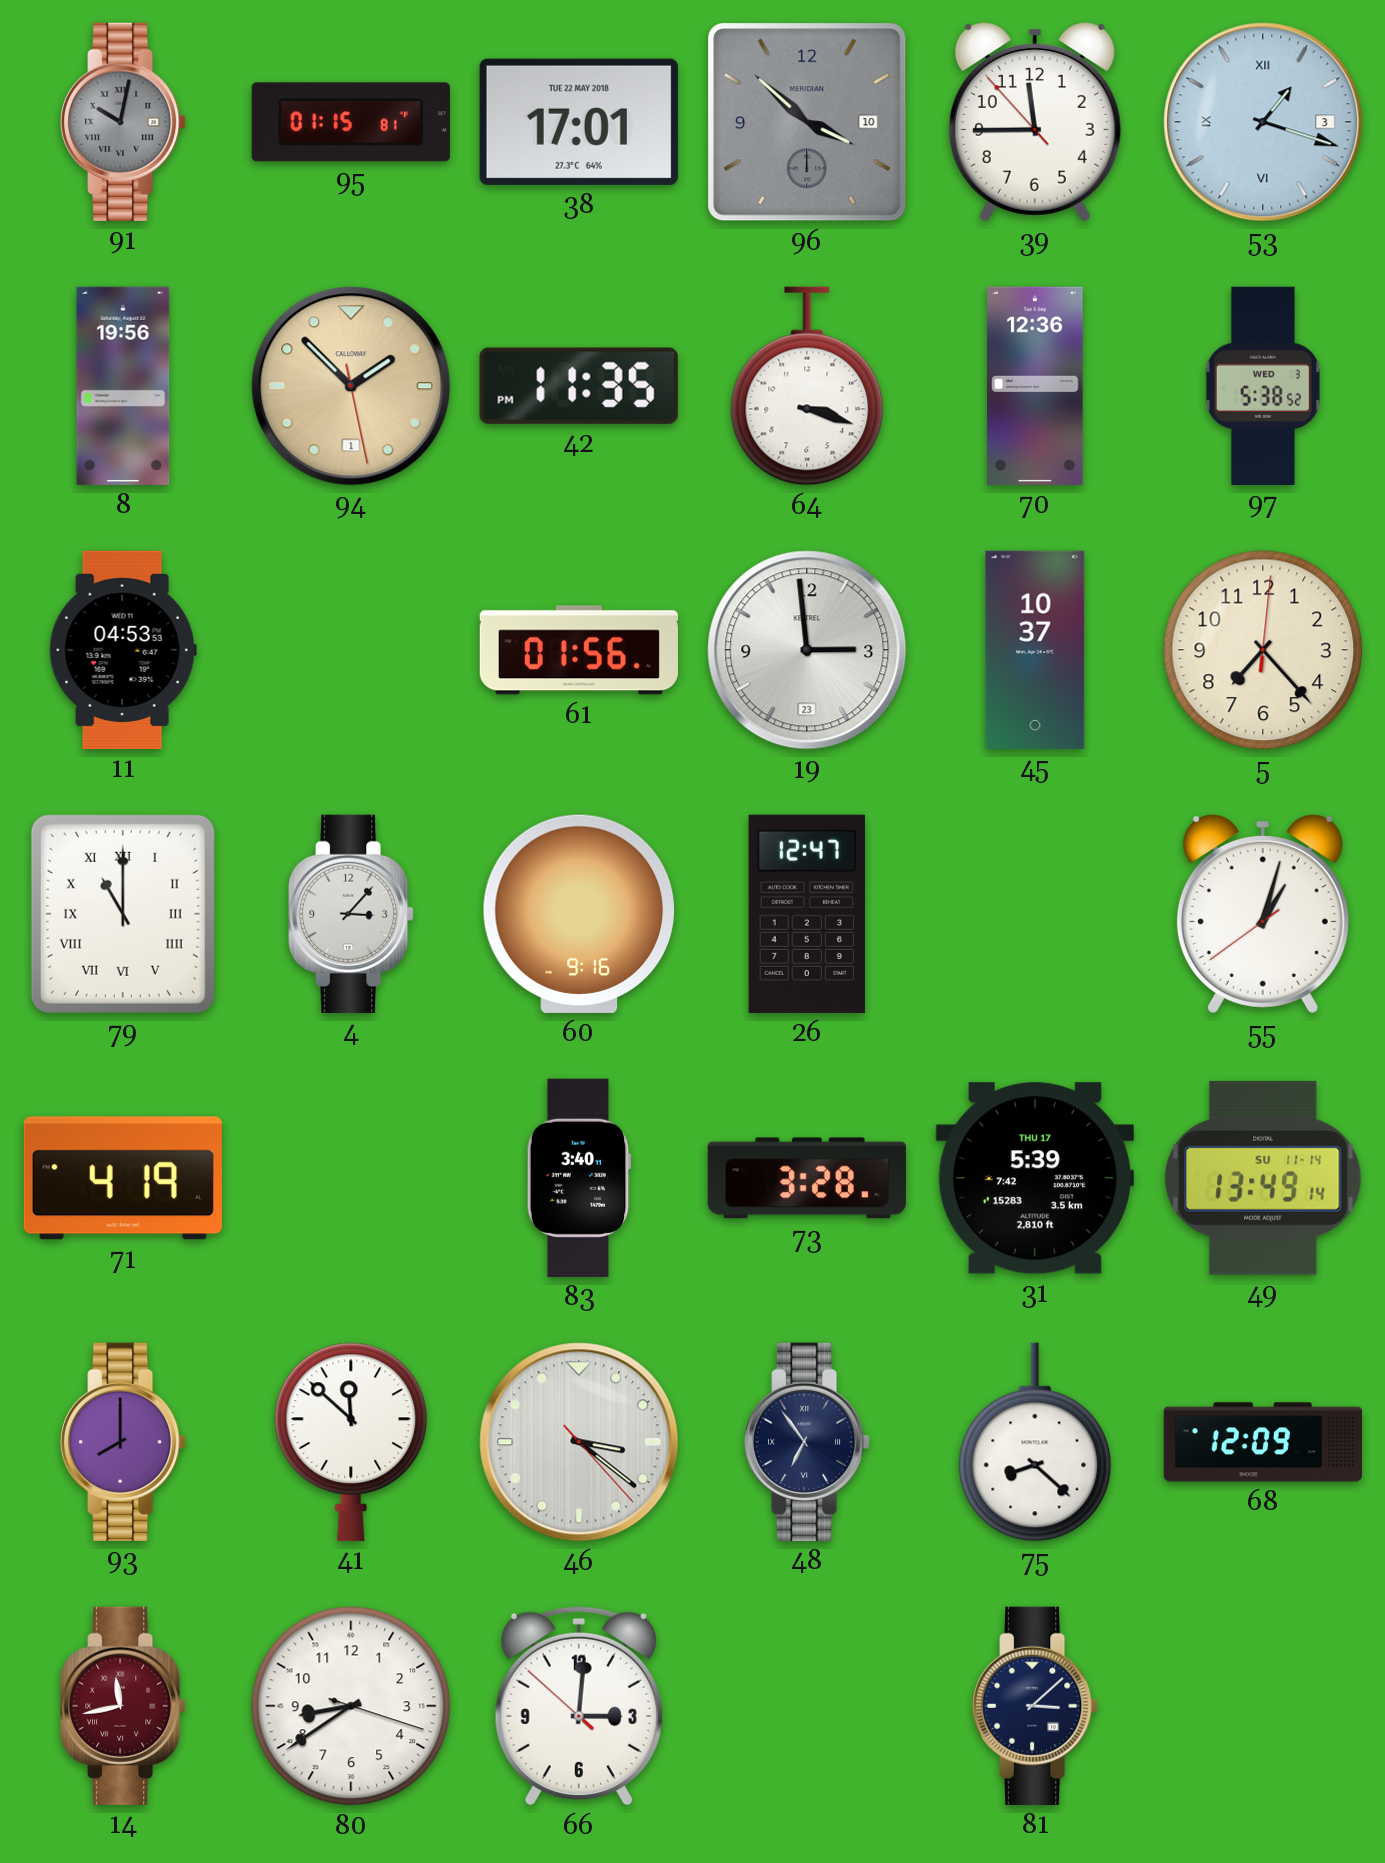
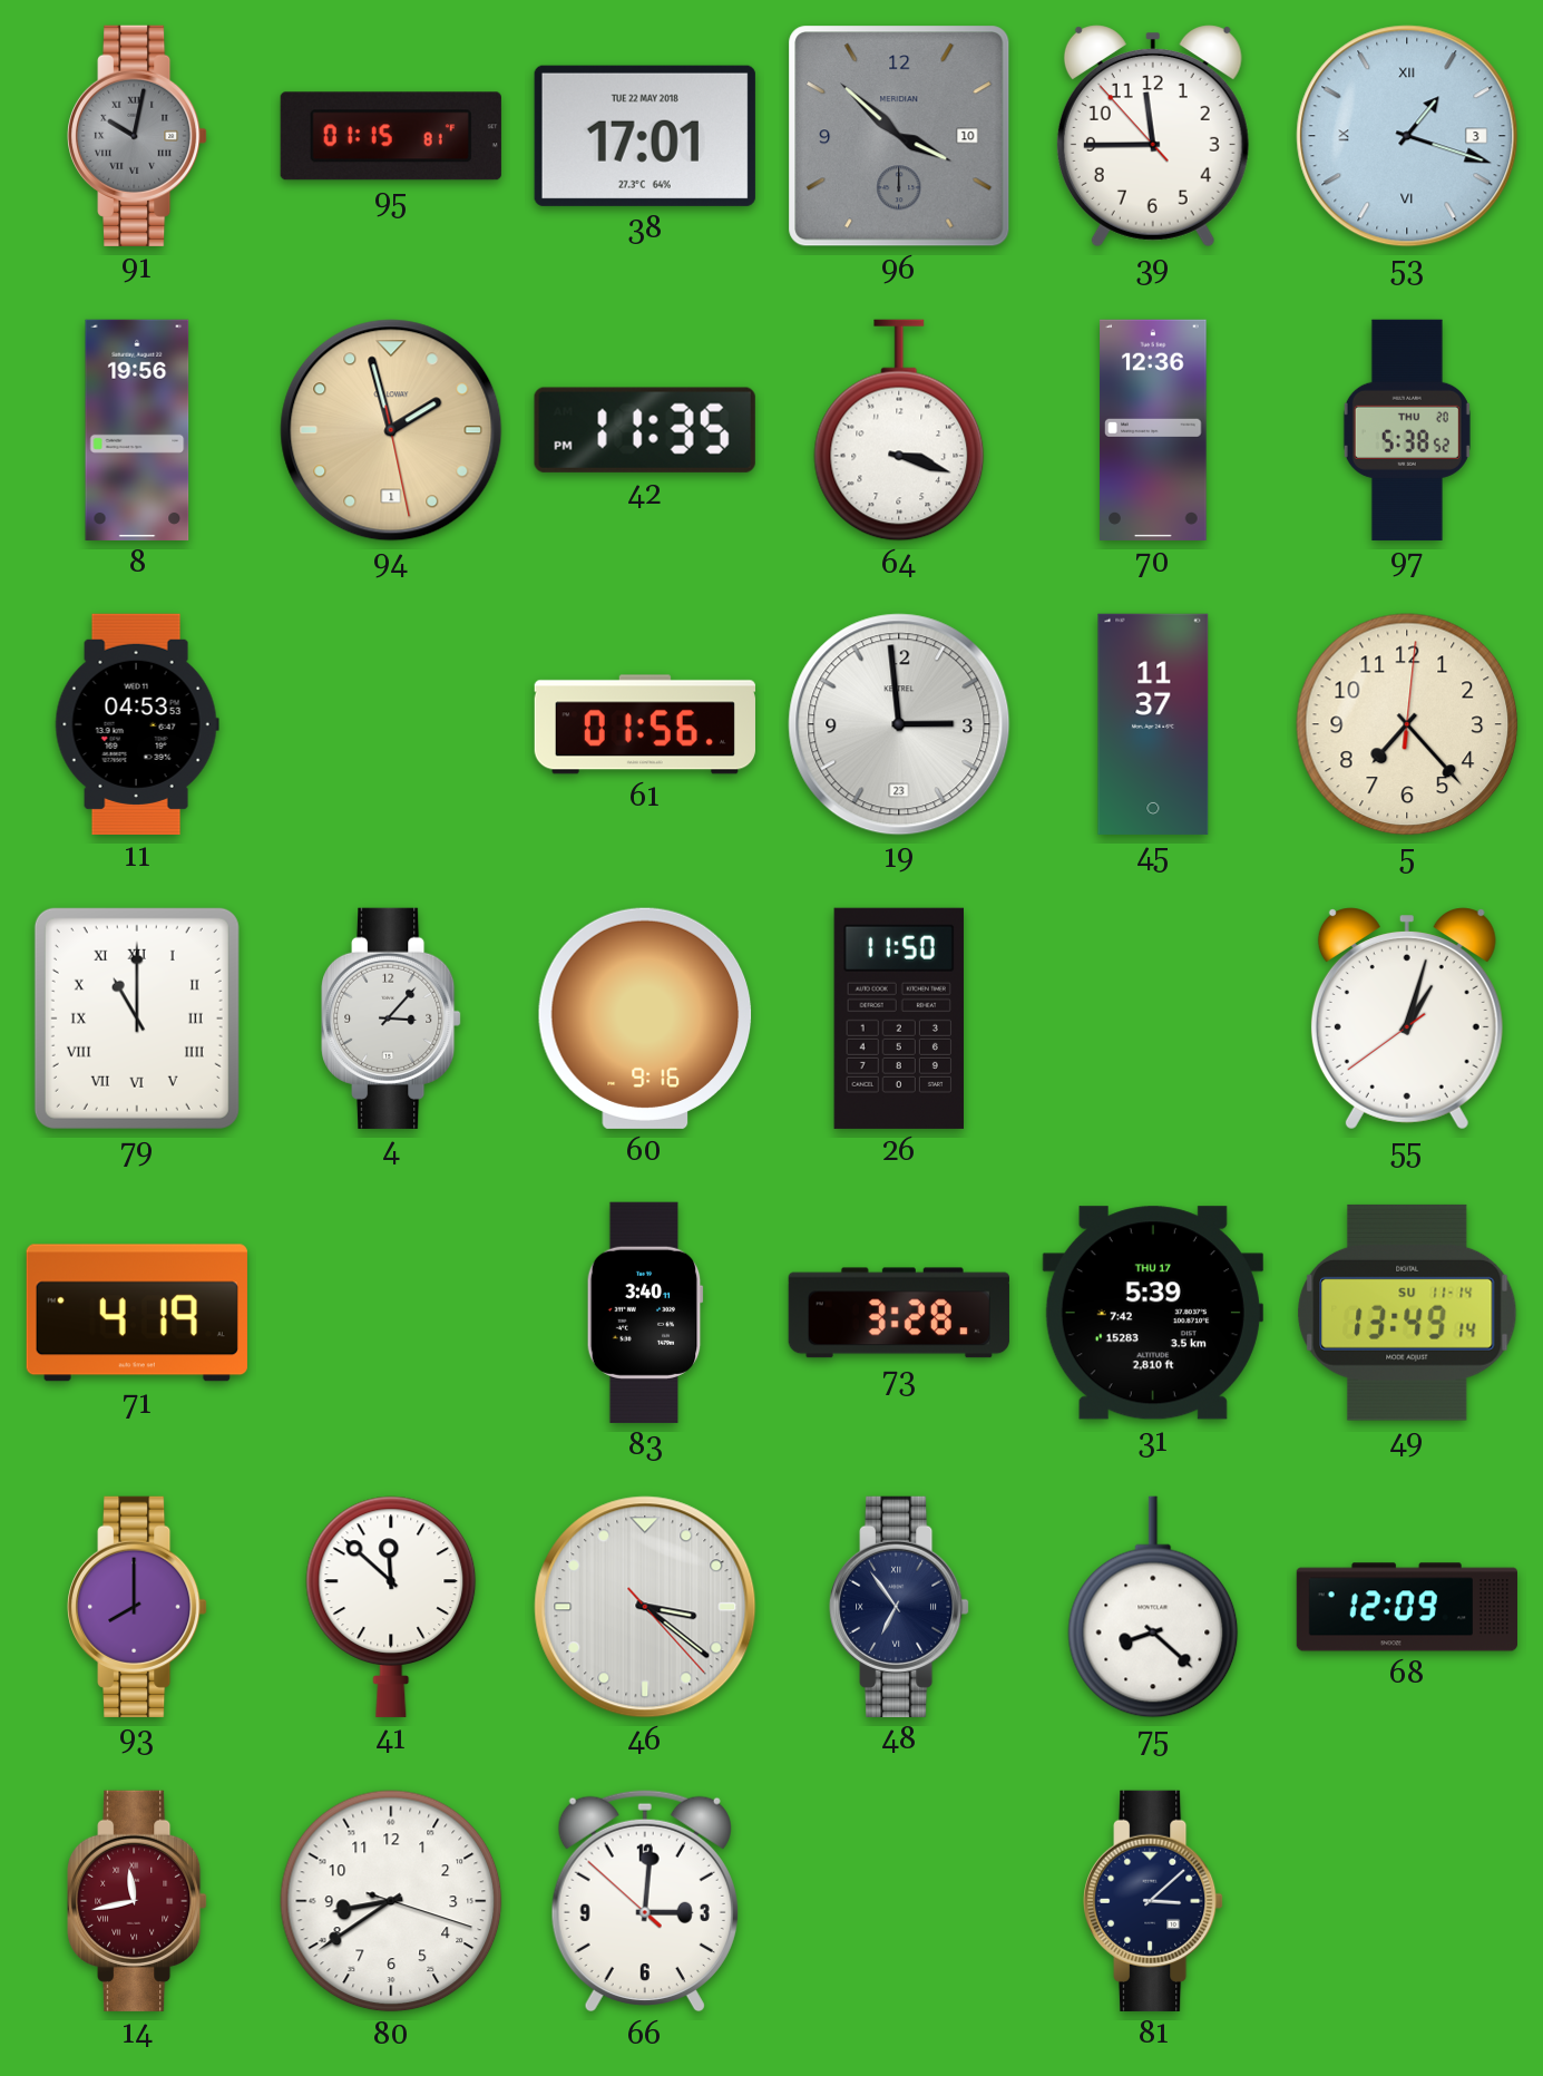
94: 1:52 -> 1:57
97 date: WED 3 -> THU 20
45: 10:37 -> 11:37
26: 12:47 -> 11:50
